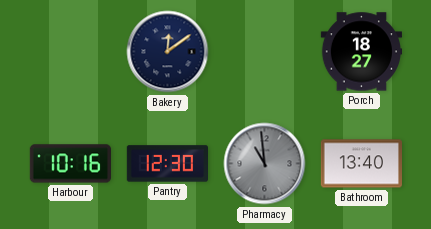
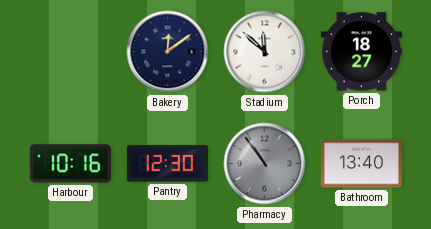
Stadium: none -> 11:52
Pharmacy: 10:59 -> 10:54
